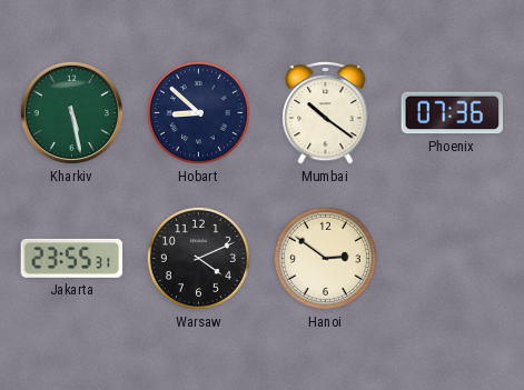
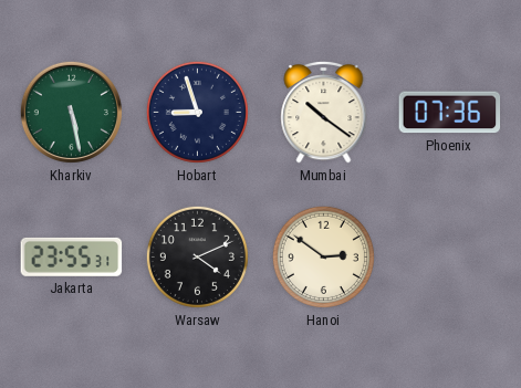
Hobart: 8:52 -> 8:57
